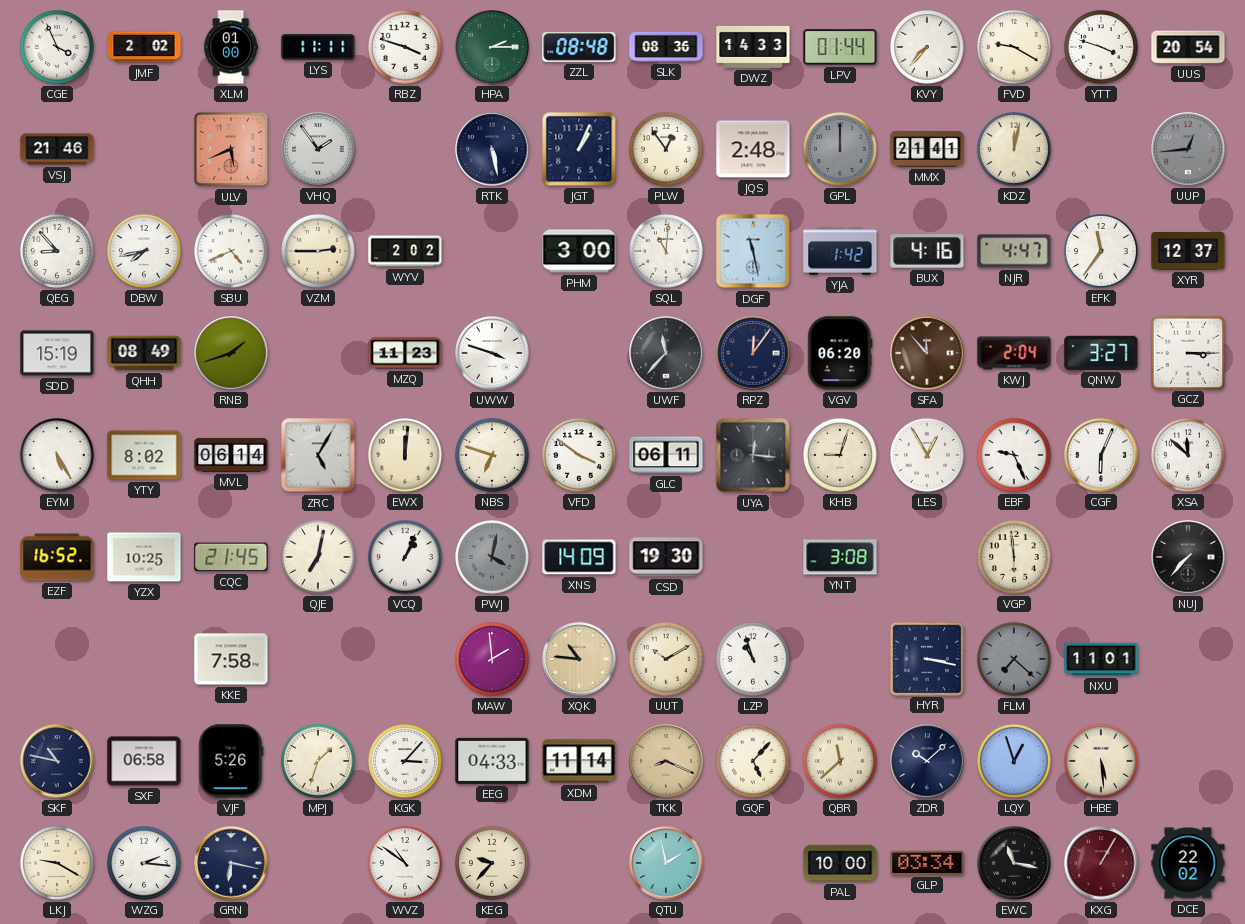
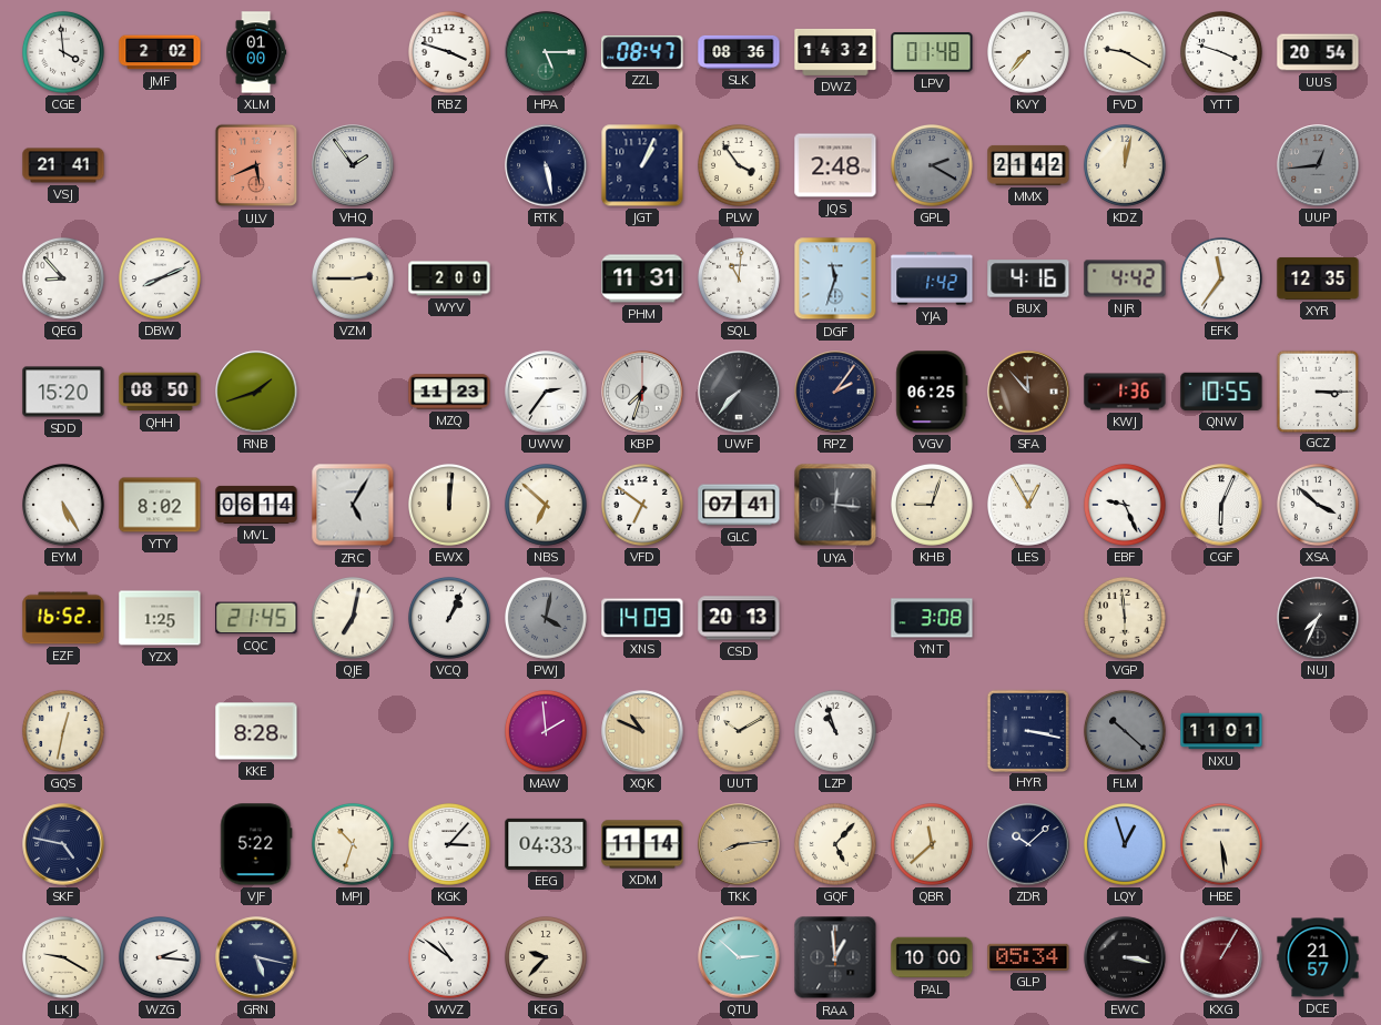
CGE: 3:56 -> 3:59
LYS: 11:11 -> none
HPA: 2:15 -> 5:15
ZZL: 08:48 -> 08:47
DWZ: 14:33 -> 14:32
LPV: 01:44 -> 01:48
VSJ: 21:46 -> 21:41
PLW: 12:54 -> 3:54
GPL: 12:00 -> 2:20
MMX: 21:41 -> 21:42
DBW: 7:43 -> 8:11
SBU: 4:41 -> none
WYV: 2:02 -> 2:00
PHM: 3:00 -> 11:31
DGF: 11:28 -> 11:33
NJR: 4:47 -> 4:42
XYR: 12:37 -> 12:35
SDD: 15:19 -> 15:20
QHH: 08:49 -> 08:50
UWW: 3:48 -> 2:36
KBP: none -> 7:33
UWF: 11:37 -> 7:37
RPZ: 12:06 -> 2:06
VGV: 06:20 -> 06:25
KWJ: 2:04 -> 1:36
QNW: 3:27 -> 10:55
NBS: 6:48 -> 6:52
VFD: 3:51 -> 6:51
GLC: 06:11 -> 07:41
XSA: 11:52 -> 3:52
YZX: 10:25 -> 1:25
CSD: 19:30 -> 20:13
NUJ: 7:37 -> 7:34
GQS: none -> 12:32
KKE: 7:58 -> 8:28
XQK: 10:46 -> 10:49
FLM: 7:22 -> 10:22
SKF: 10:47 -> 4:47
SXF: 06:58 -> none
VJF: 5:26 -> 5:22
MPJ: 1:33 -> 10:33
TKK: 8:19 -> 8:14
GRN: 6:17 -> 5:17
QTU: 1:58 -> 2:52
RAA: none -> 12:59
GLP: 03:34 -> 05:34
EWC: 11:17 -> 3:17
DCE: 22:02 -> 21:57
